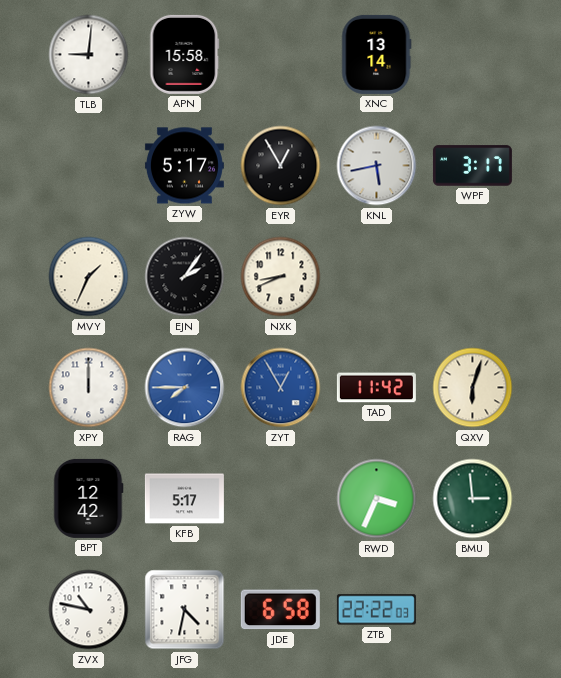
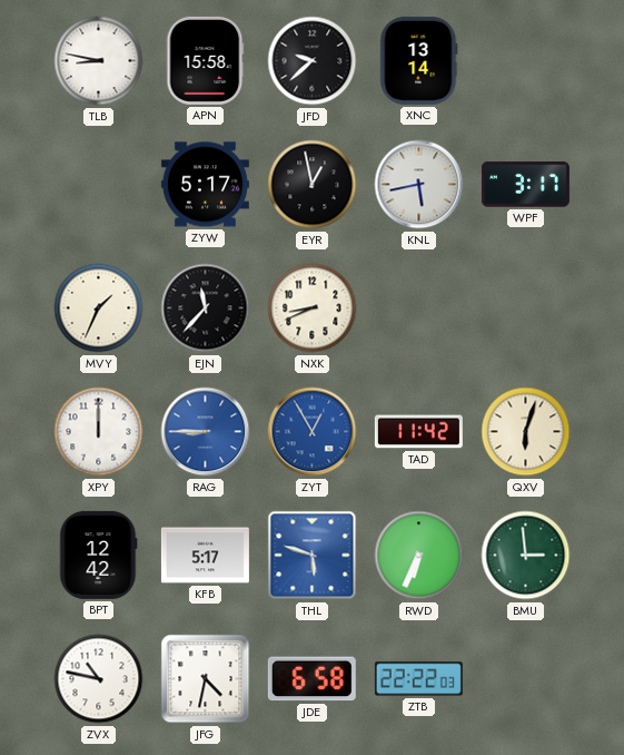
TLB: 9:01 -> 8:47
JFD: none -> 9:38
EYR: 12:55 -> 12:58
EJN: 2:06 -> 11:37
RAG: 7:45 -> 8:45
THL: none -> 5:48
RWD: 3:34 -> 6:34
